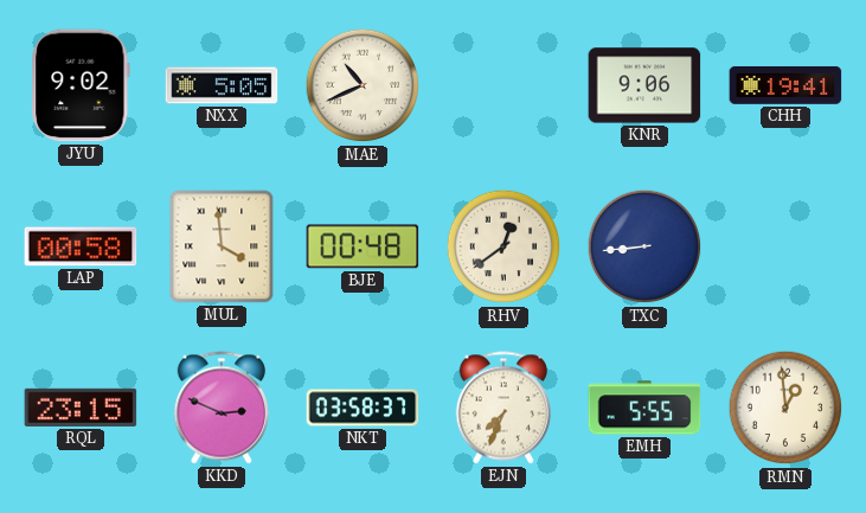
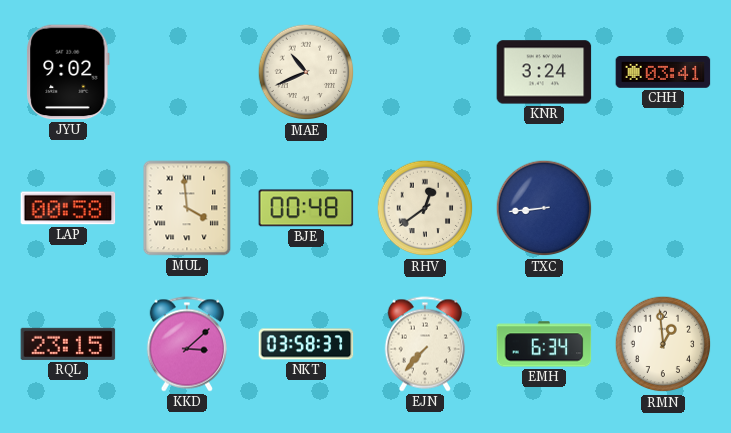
NXX: 5:05 -> none
KNR: 9:06 -> 3:24
CHH: 19:41 -> 03:41
KKD: 2:49 -> 3:08
EJN: 7:34 -> 7:37
EMH: 5:55 -> 6:34
